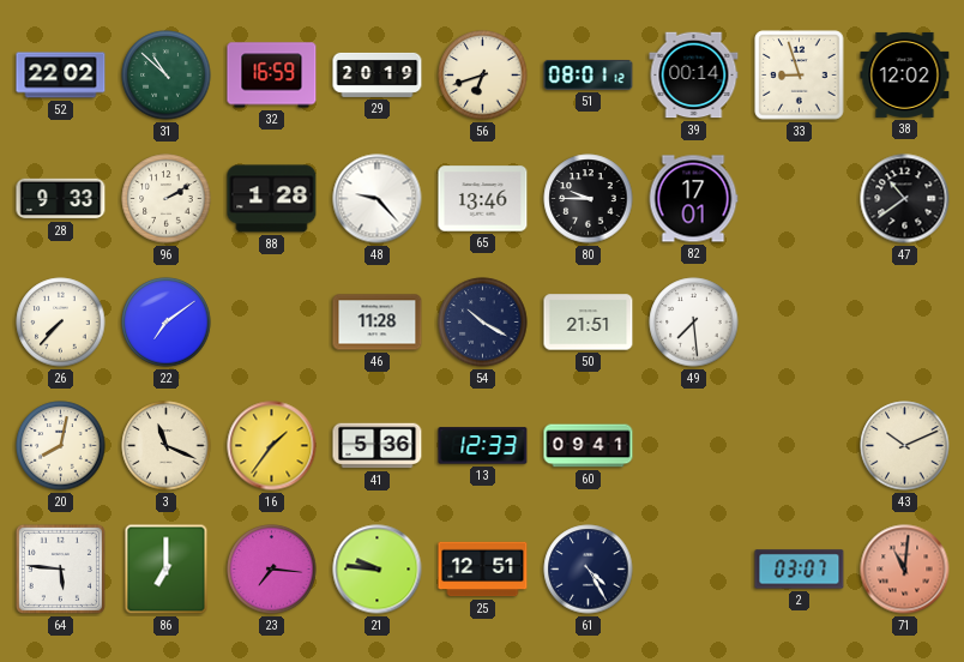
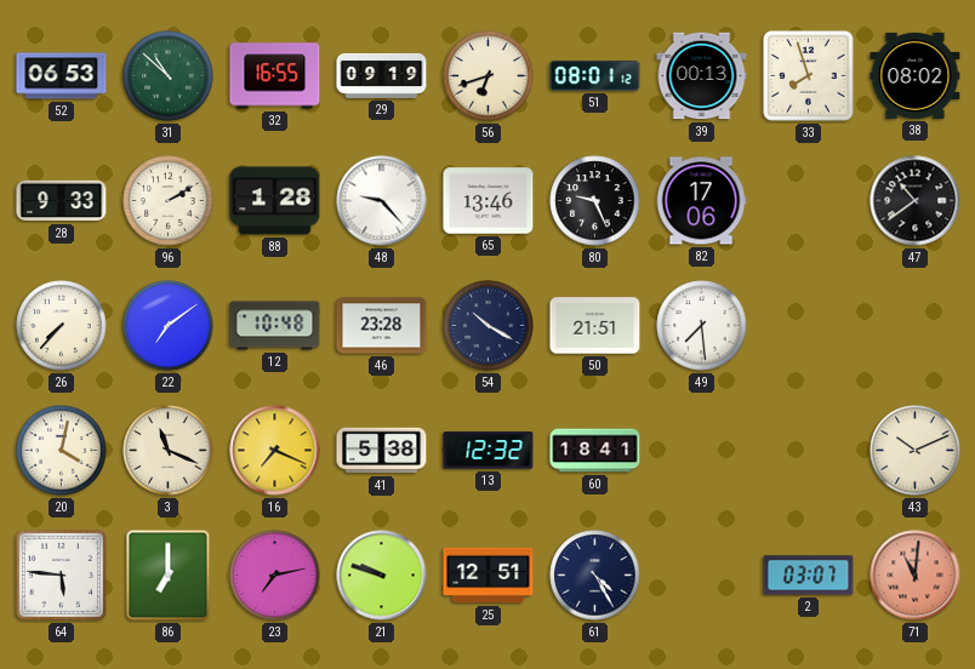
52: 22:02 -> 06:53
32: 16:59 -> 16:55
29: 20:19 -> 09:19
39: 00:14 -> 00:13
33: 8:57 -> 7:57
38: 12:02 -> 08:02
80: 9:45 -> 9:26
82: 17:01 -> 17:06
12: none -> 10:48
46: 11:28 -> 23:28
20: 8:02 -> 4:02
16: 1:36 -> 7:19
41: 5:36 -> 5:38
13: 12:33 -> 12:32
60: 09:41 -> 18:41
23: 7:16 -> 7:13
21: 9:46 -> 9:48
